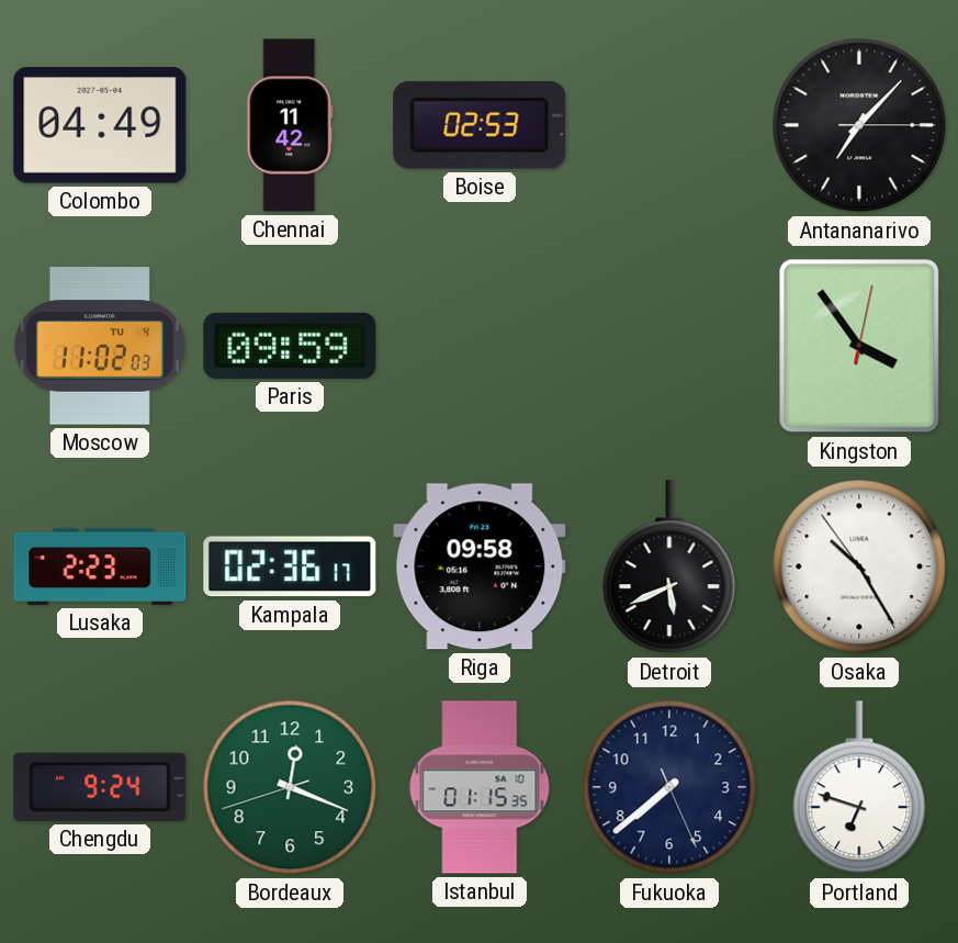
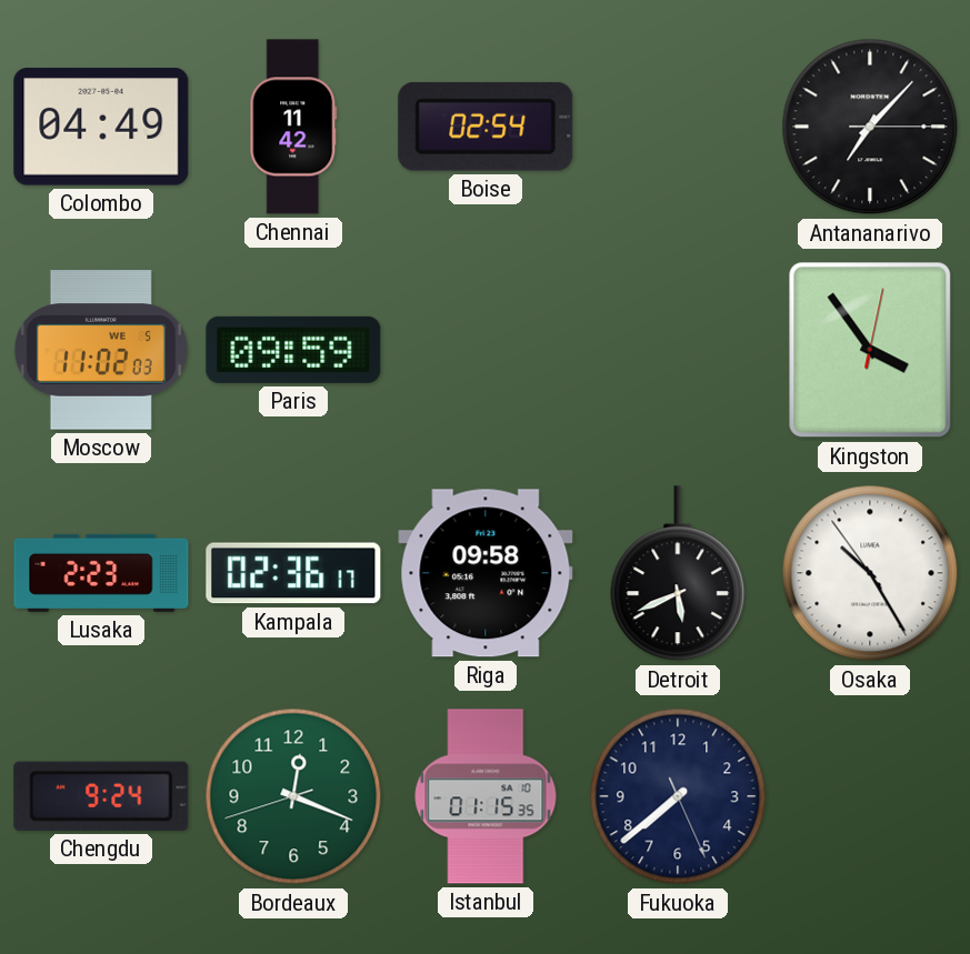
Boise: 02:53 -> 02:54
Moscow date: TU 4 -> WE 5
Portland: 6:48 -> none
